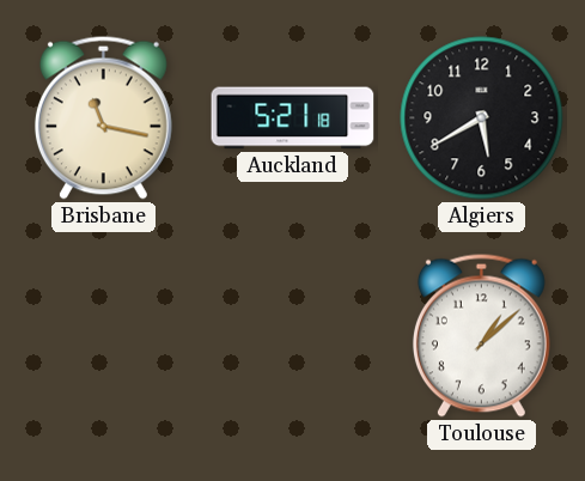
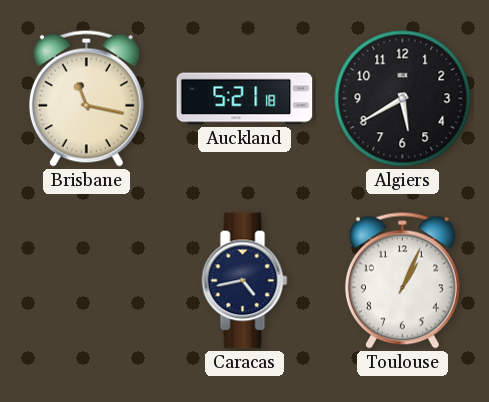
Caracas: none -> 4:43
Toulouse: 1:08 -> 1:04
